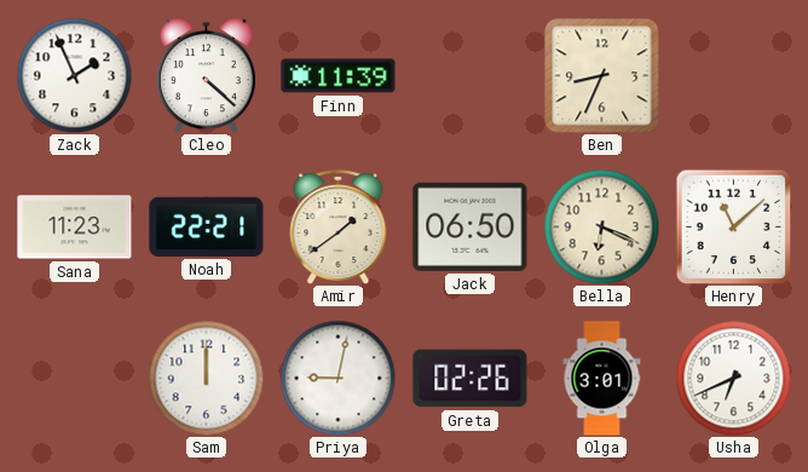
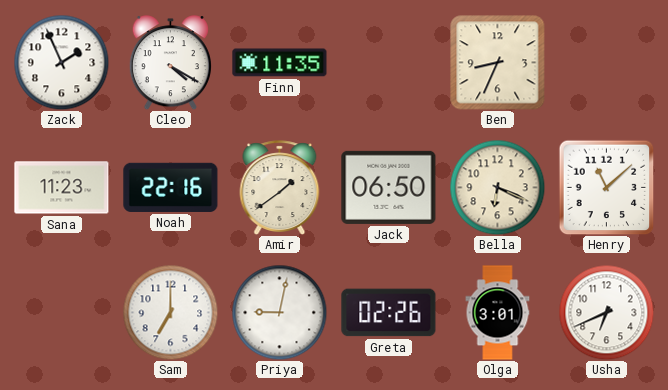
Cleo: 4:22 -> 4:20
Finn: 11:39 -> 11:35
Noah: 22:21 -> 22:16
Sam: 12:00 -> 7:00
